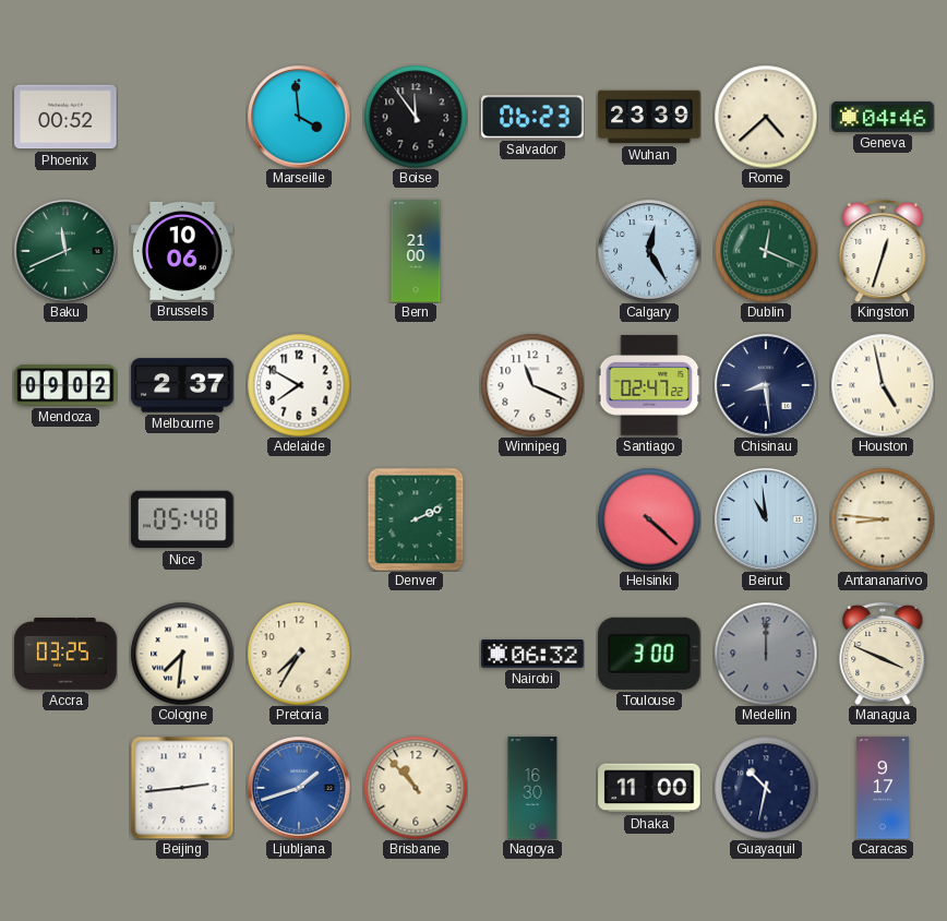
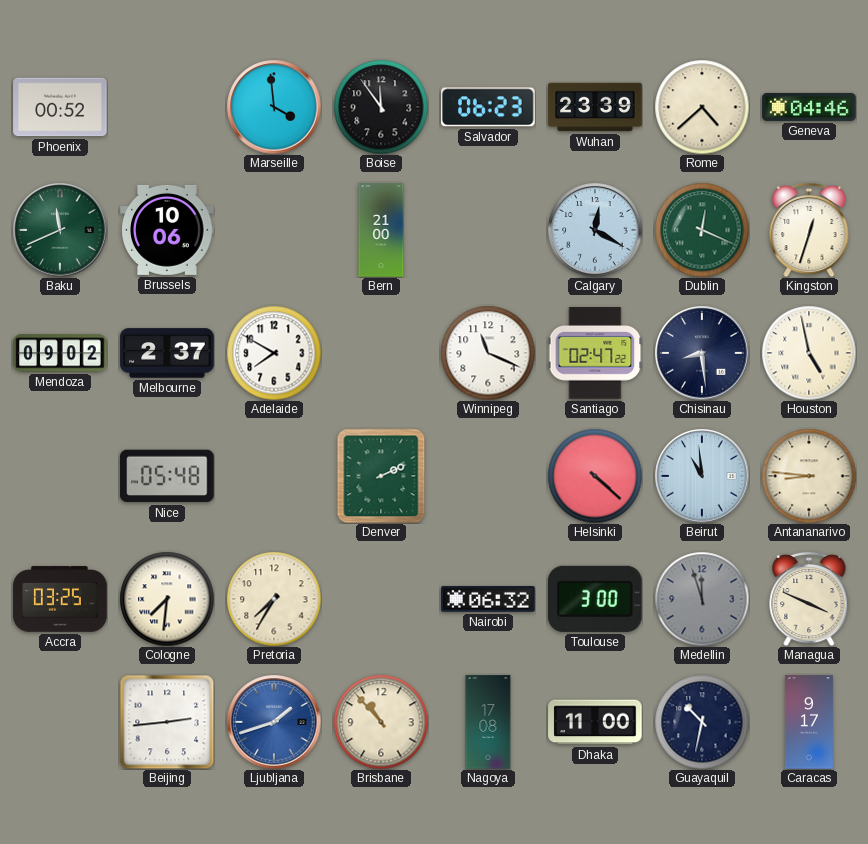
Calgary: 12:25 -> 12:20
Medellin: 12:00 -> 11:57
Nagoya: 16:30 -> 17:08
